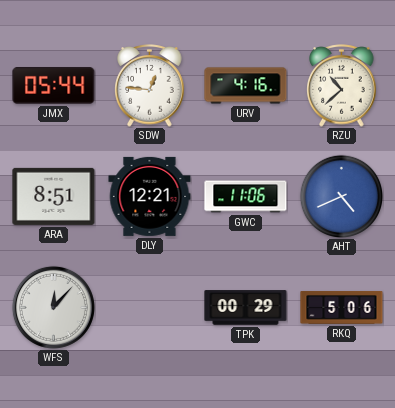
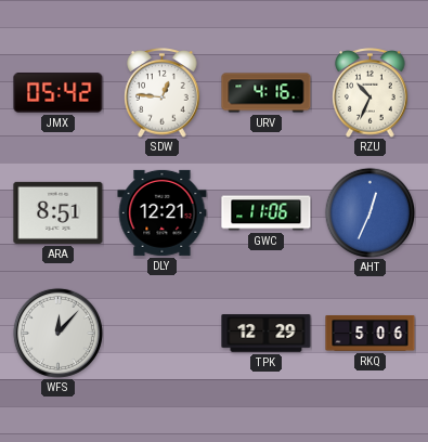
JMX: 05:44 -> 05:42
RZU: 10:38 -> 10:34
AHT: 4:41 -> 12:34
TPK: 00:29 -> 12:29
